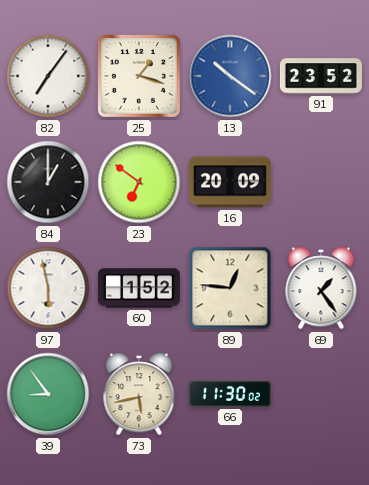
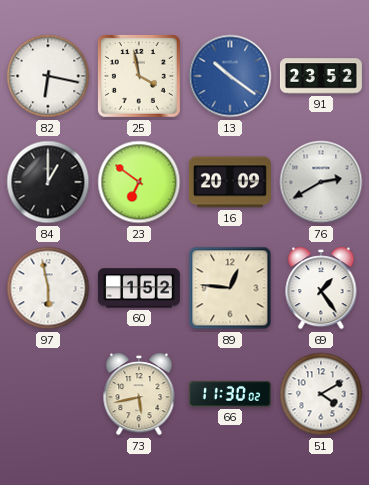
82: 7:06 -> 6:17
25: 1:18 -> 3:58
76: none -> 2:40
39: 8:54 -> none
51: none -> 4:10
